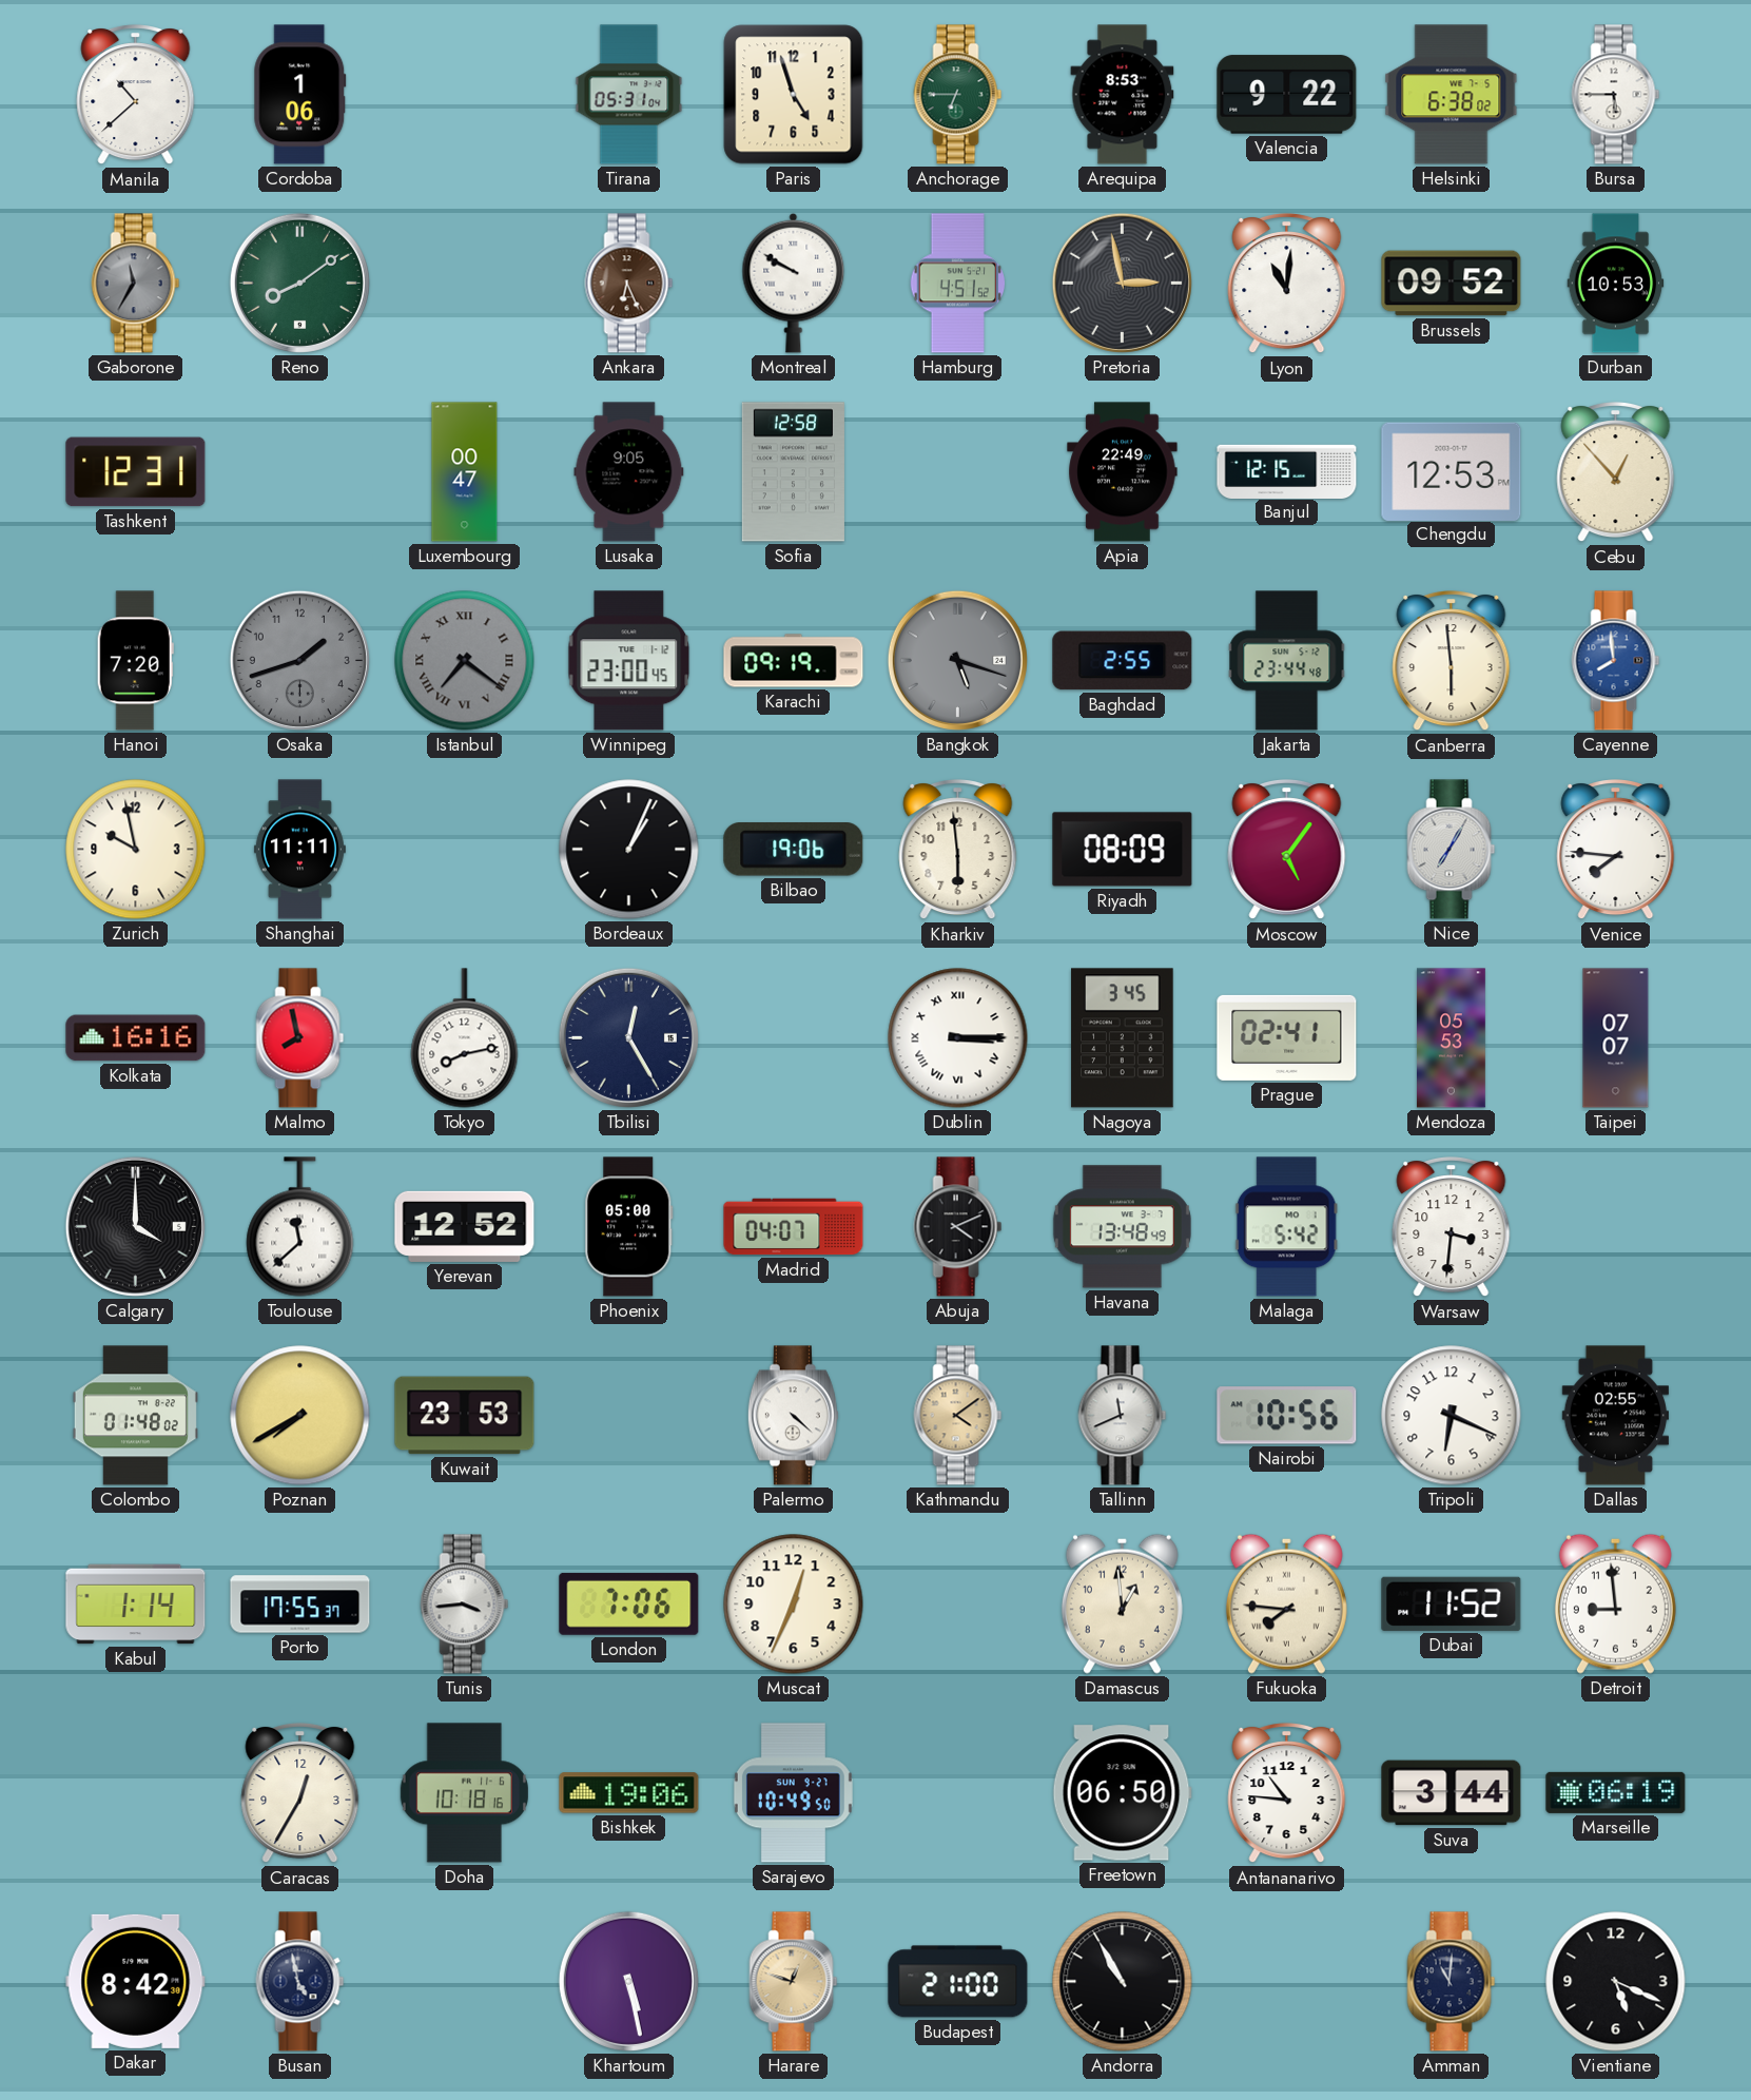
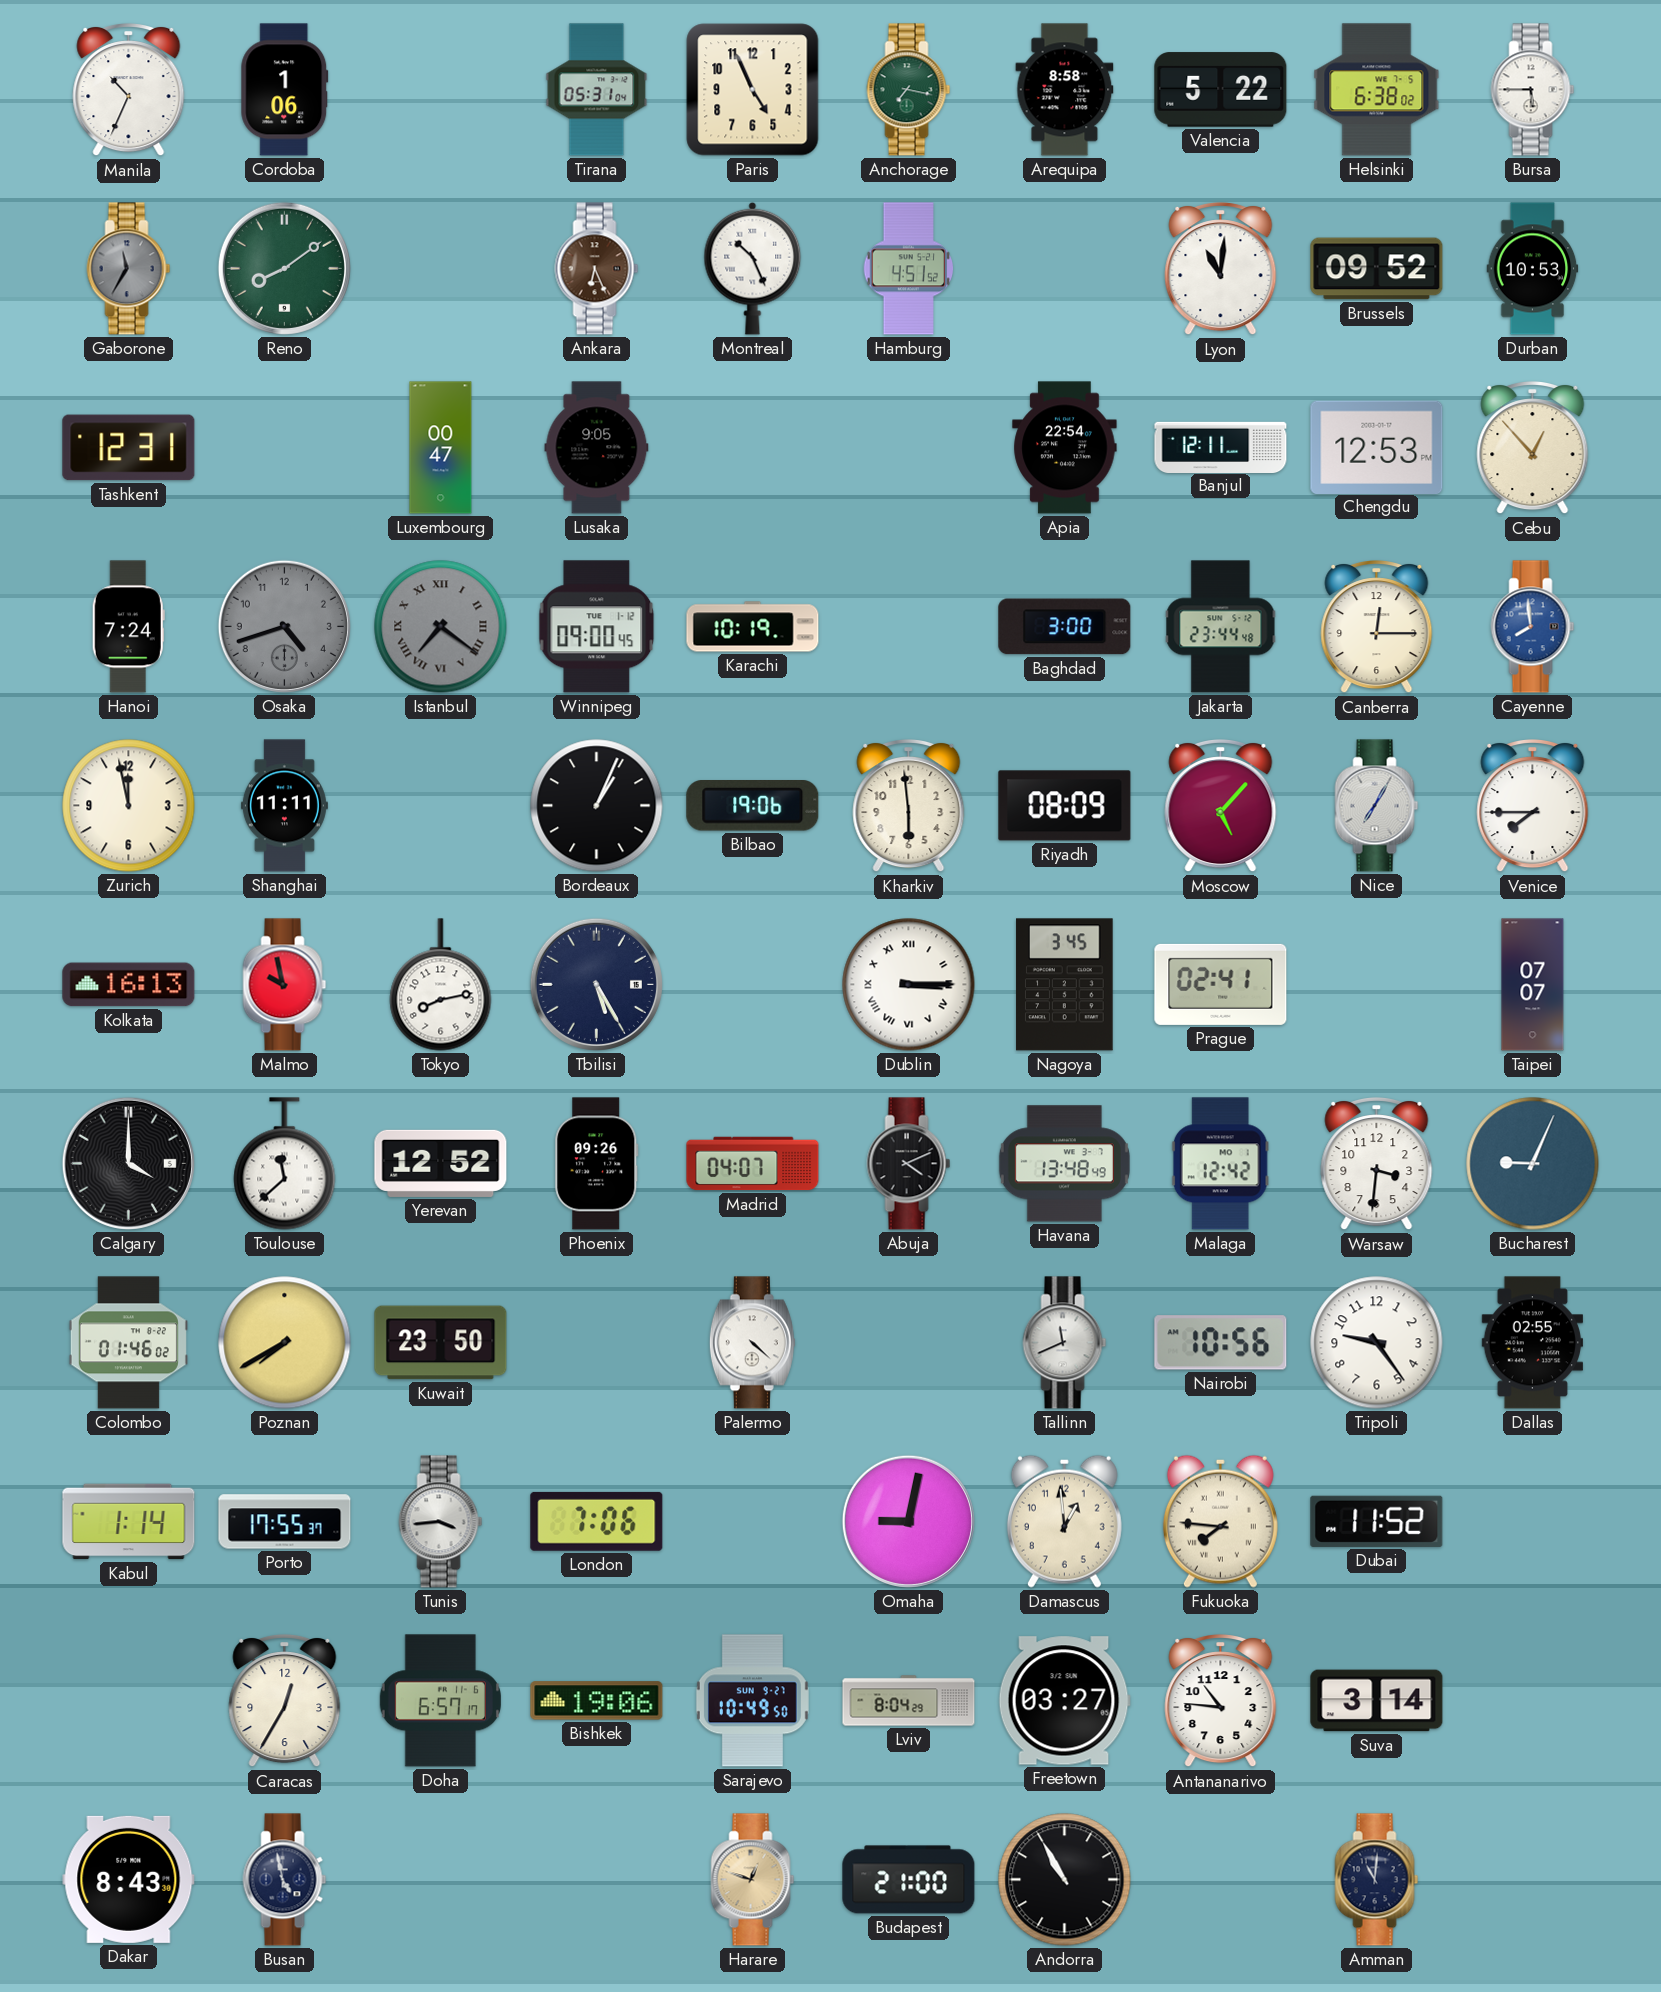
Manila: 10:38 -> 10:34
Paris: 4:57 -> 4:56
Anchorage: 6:45 -> 7:17
Arequipa: 8:53 -> 8:58
Valencia: 9:22 -> 5:22
Montreal: 9:50 -> 10:26
Pretoria: 2:58 -> none
Sofia: 12:58 -> none
Apia: 22:49 -> 22:54
Banjul: 12:15 -> 12:11
Hanoi: 7:20 -> 7:24
Osaka: 1:42 -> 4:42
Winnipeg: 23:00 -> 09:00
Karachi: 09:19 -> 10:19
Bangkok: 5:18 -> none
Baghdad: 2:55 -> 3:00
Canberra: 5:59 -> 12:15
Zurich: 9:58 -> 11:58
Moscow: 5:06 -> 5:07
Venice: 7:46 -> 7:45
Kolkata: 16:16 -> 16:13
Malmo: 7:58 -> 9:58
Tbilisi: 12:25 -> 5:25
Mendoza: 05:53 -> none
Phoenix: 05:00 -> 09:26
Malaga: 5:42 -> 12:42
Bucharest: none -> 9:04
Colombo: 01:48 -> 01:46
Kuwait: 23:53 -> 23:50
Kathmandu: 4:09 -> none
Tripoli: 6:19 -> 9:24
Muscat: 12:34 -> none
Omaha: none -> 9:02
Detroit: 8:59 -> none
Doha: 10:18 -> 6:57
Lviv: none -> 8:04
Freetown: 06:50 -> 03:27
Suva: 3:44 -> 3:14
Marseille: 06:19 -> none
Dakar: 8:42 -> 8:43
Khartoum: 5:28 -> none
Vientiane: 5:19 -> none
